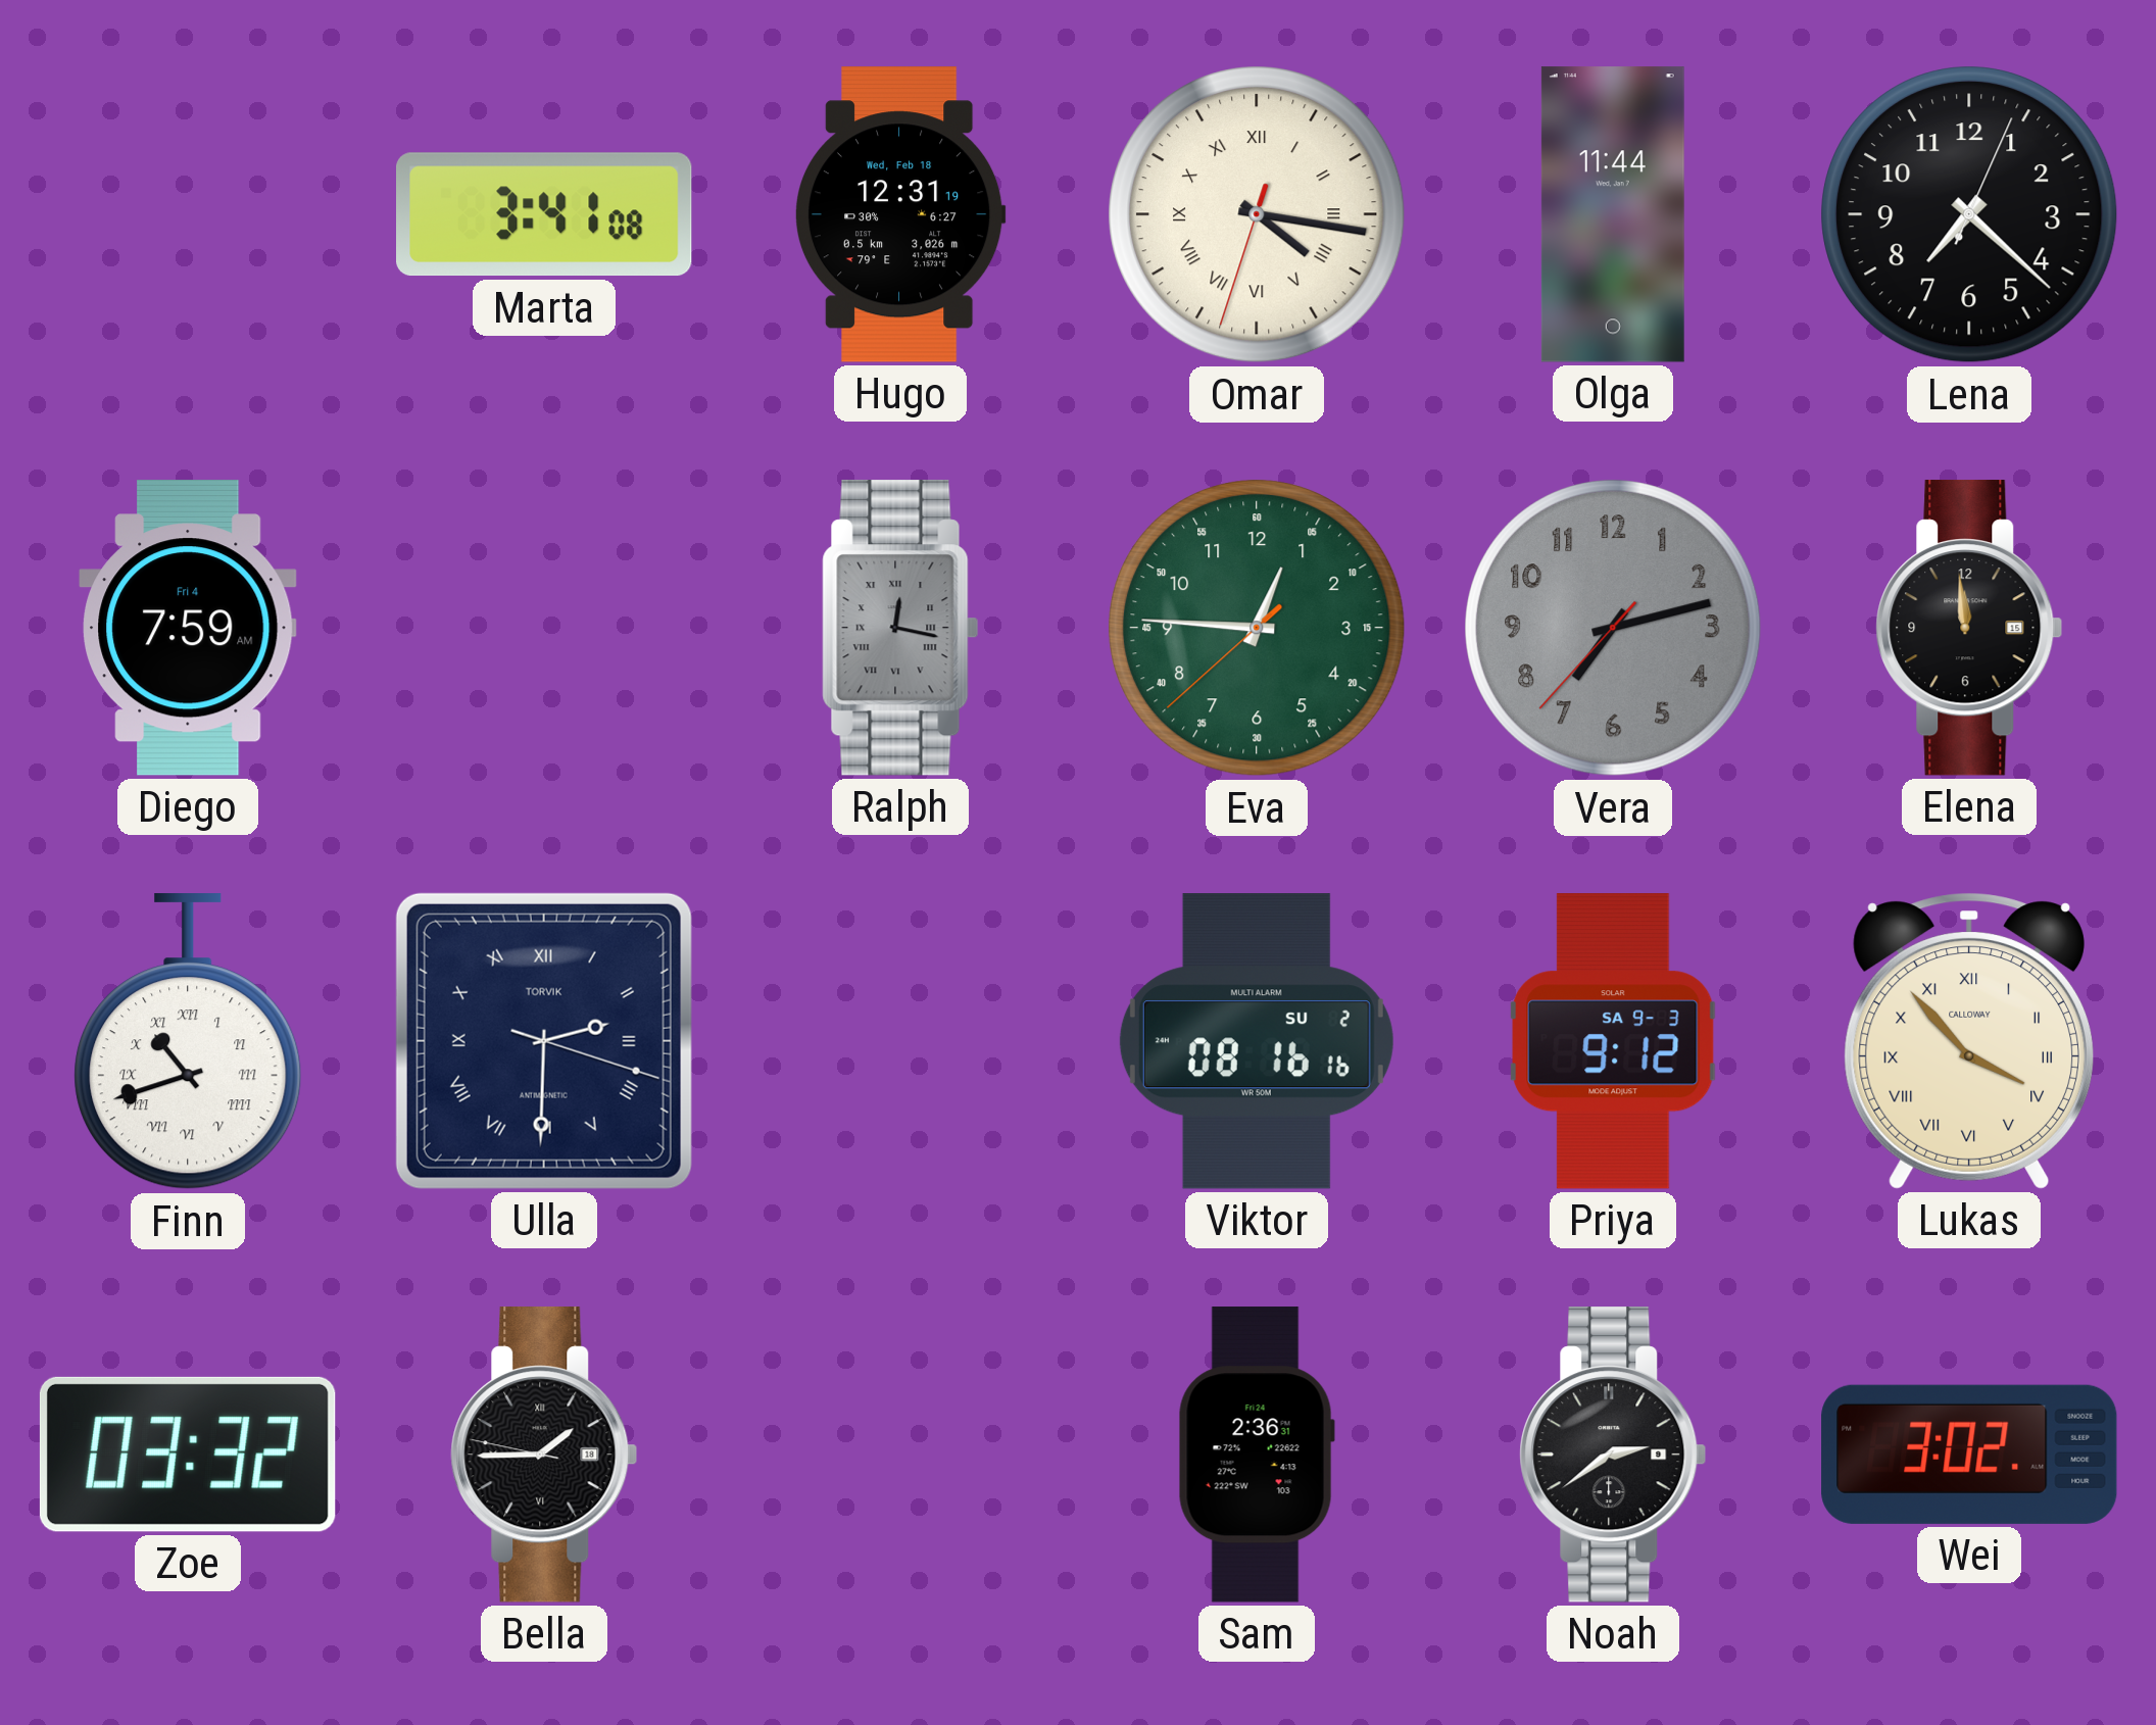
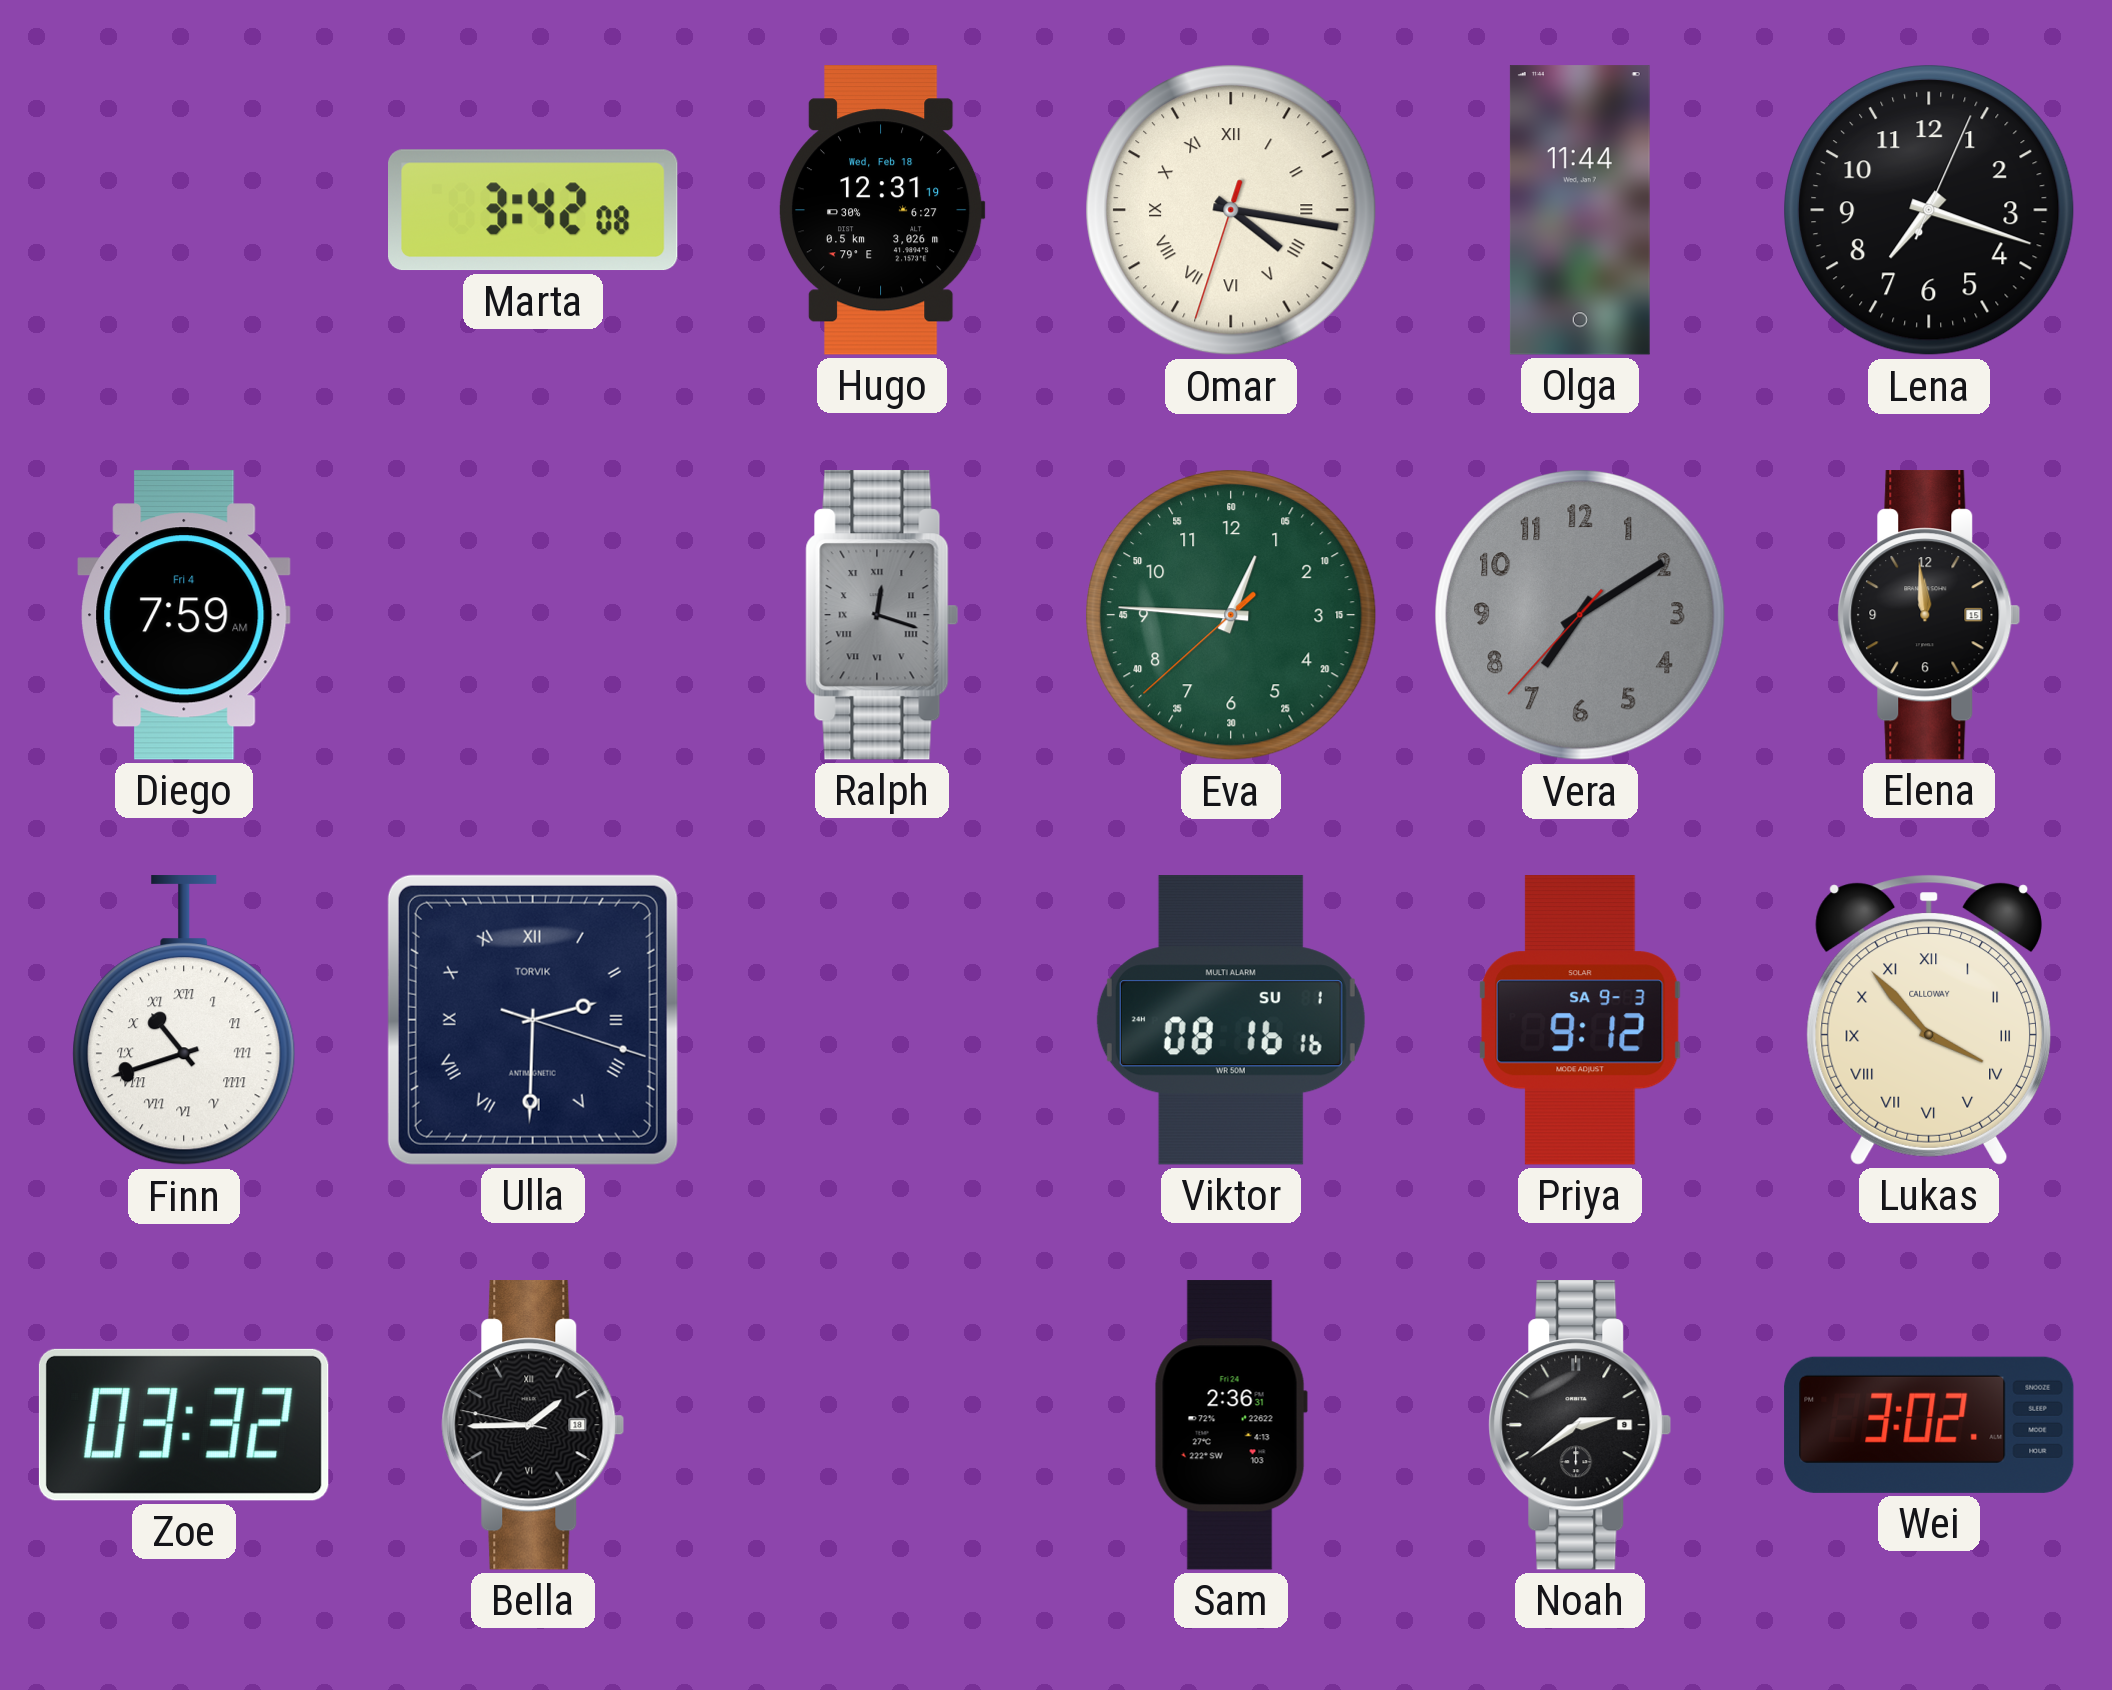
Marta: 3:41 -> 3:42
Lena: 7:22 -> 7:18
Ralph: 12:17 -> 12:18
Vera: 7:12 -> 7:09
Viktor date: SU 2 -> SU 1
